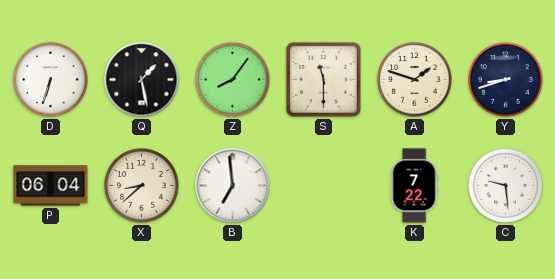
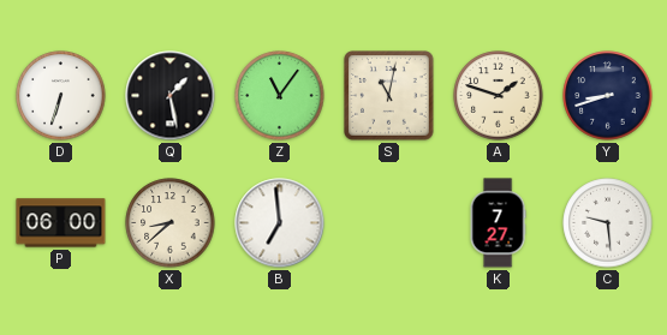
Z: 8:06 -> 11:06
S: 11:30 -> 11:02
P: 06:04 -> 06:00
K: 7:22 -> 7:27
